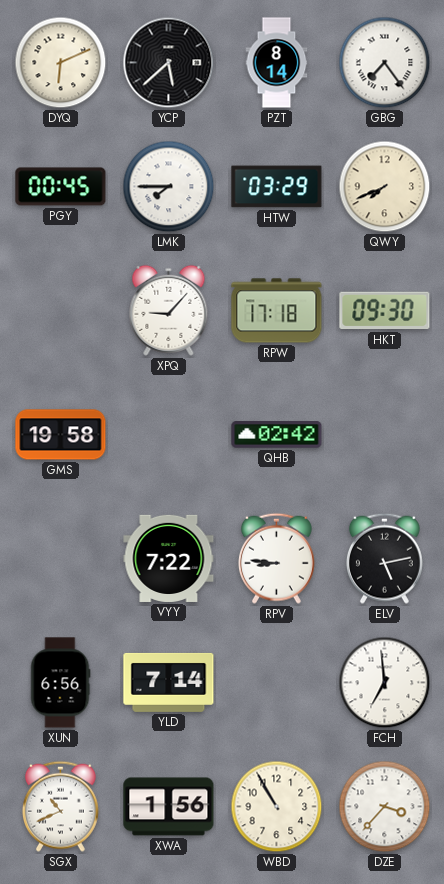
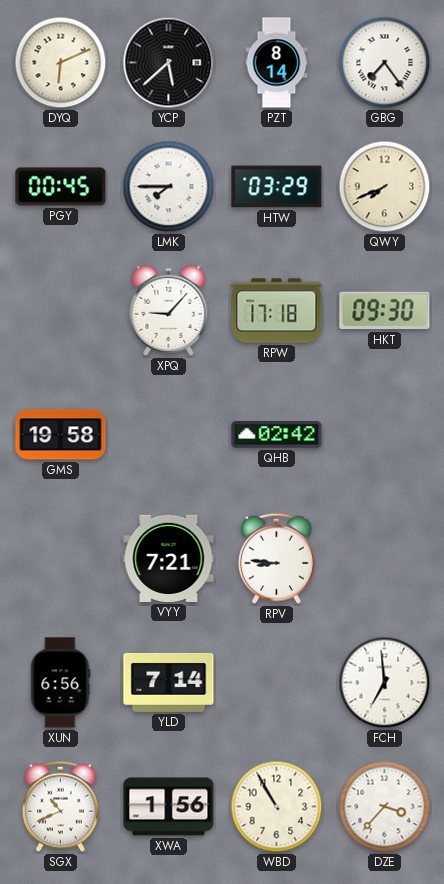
VYY: 7:22 -> 7:21
ELV: 5:13 -> none
